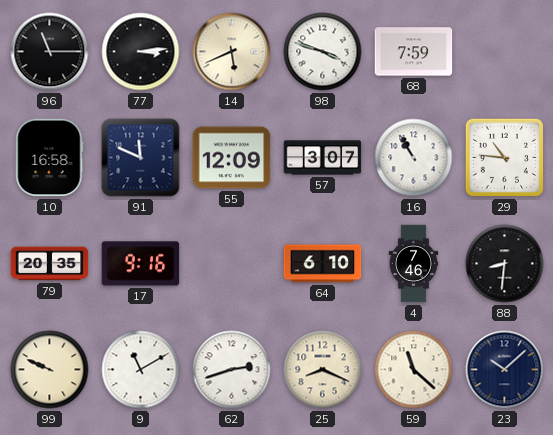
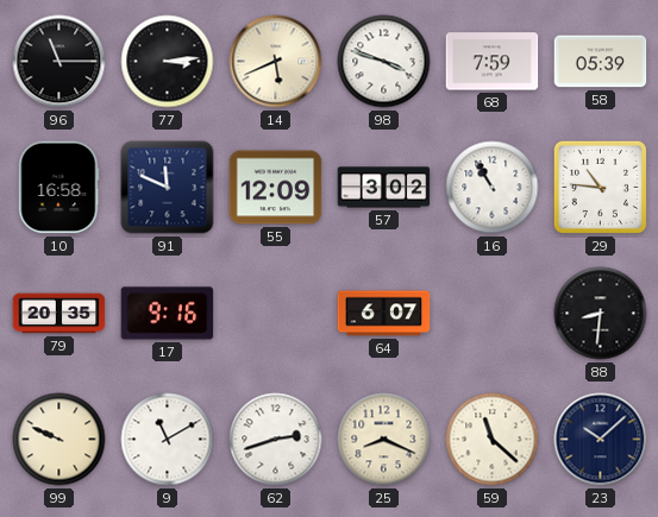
58: none -> 05:39
57: 3:07 -> 3:02
64: 6:10 -> 6:07
4: 7:46 -> none
